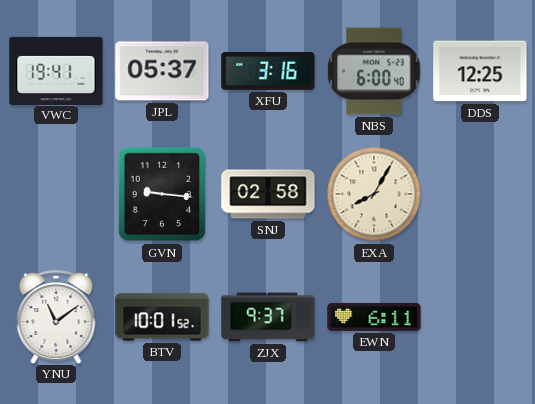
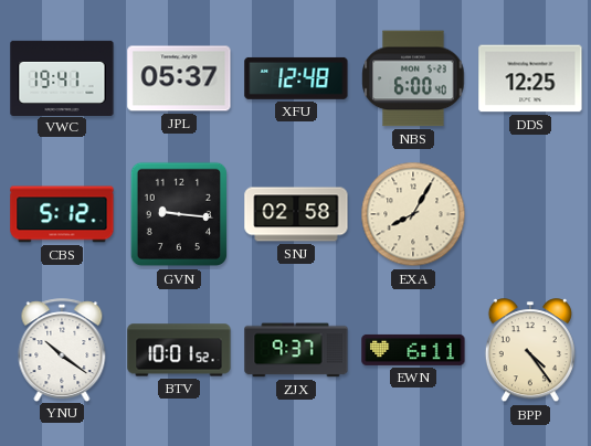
XFU: 3:16 -> 12:48
CBS: none -> 5:12
YNU: 11:09 -> 10:21
BPP: none -> 4:24
